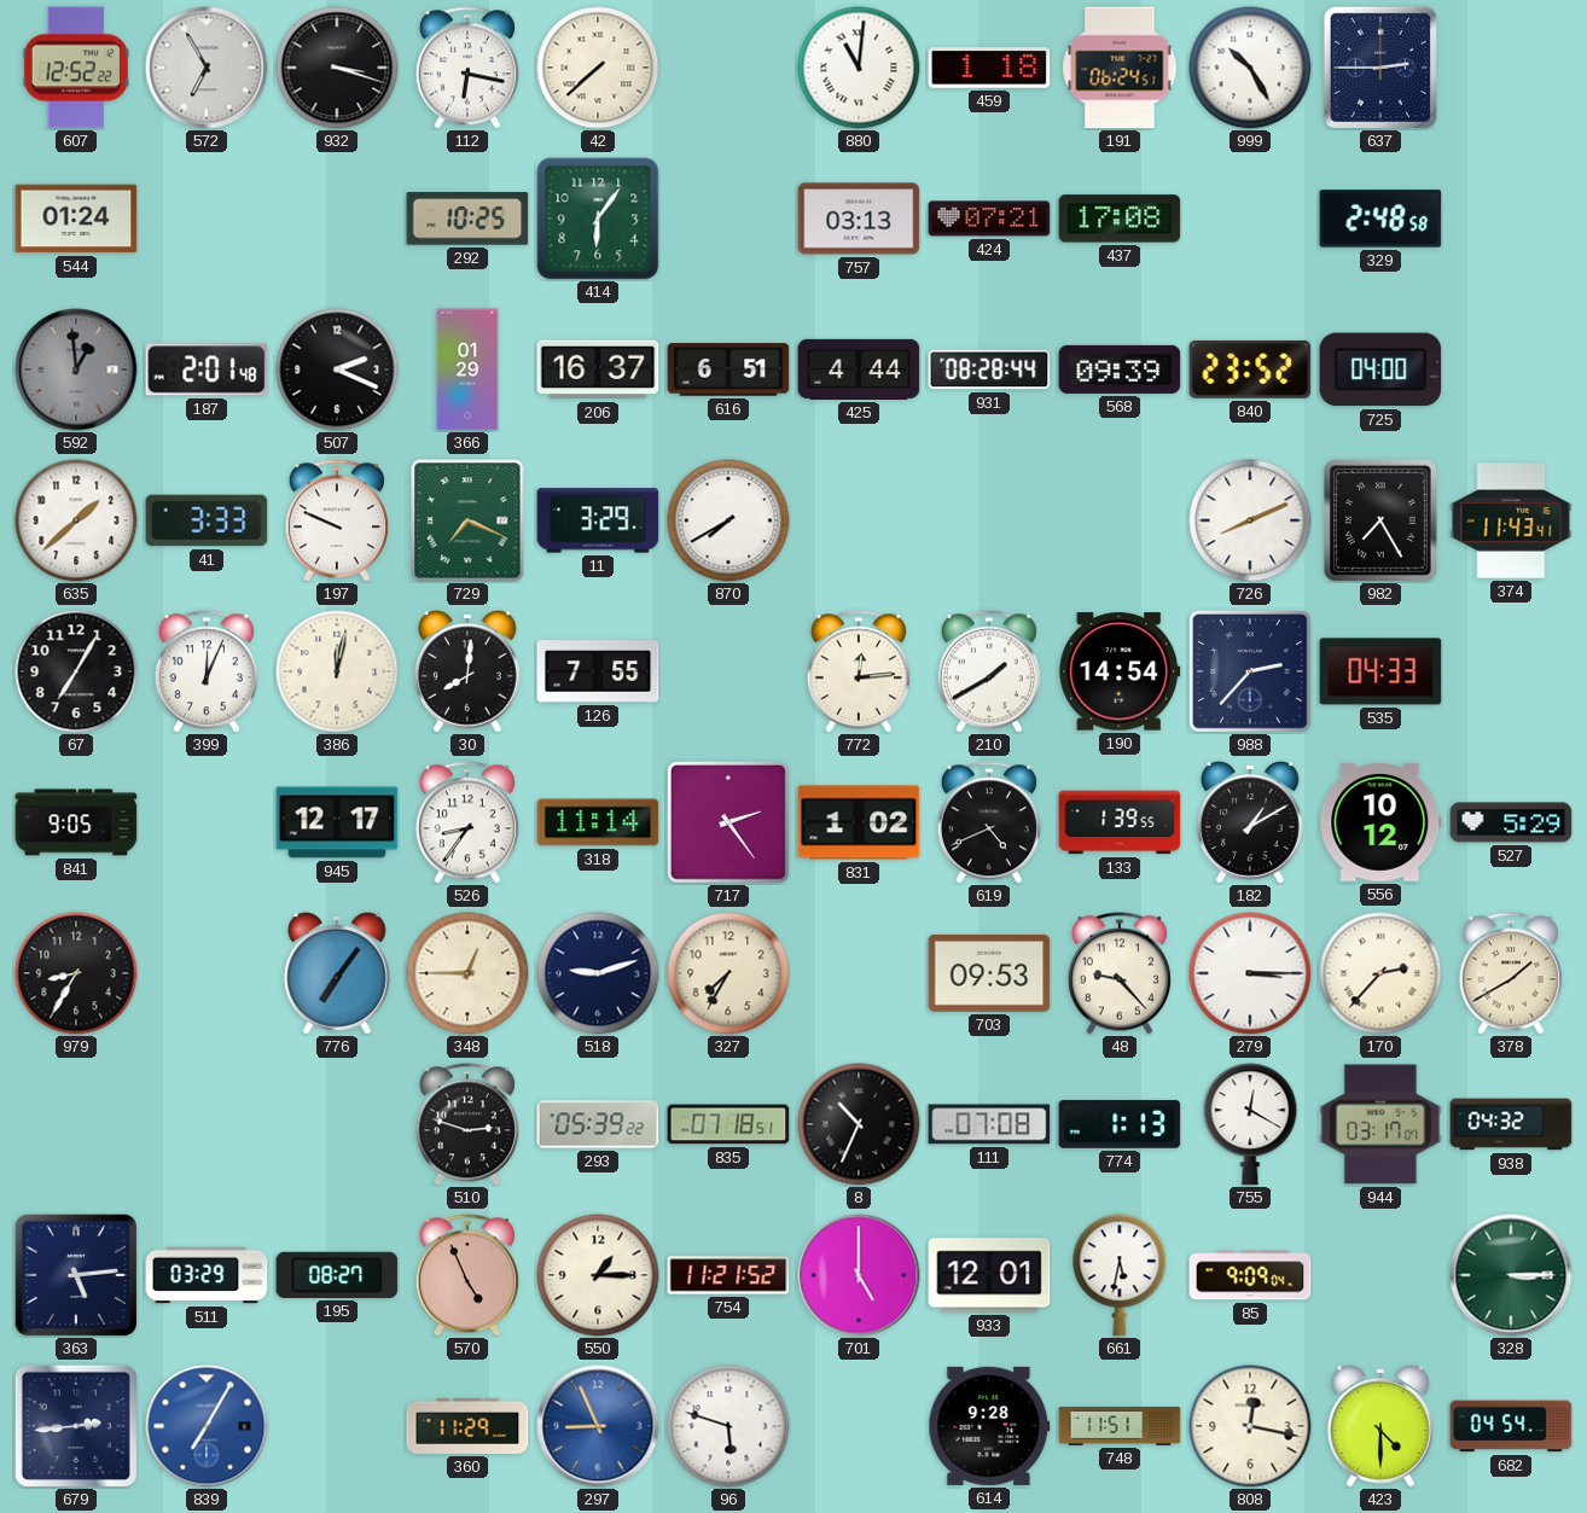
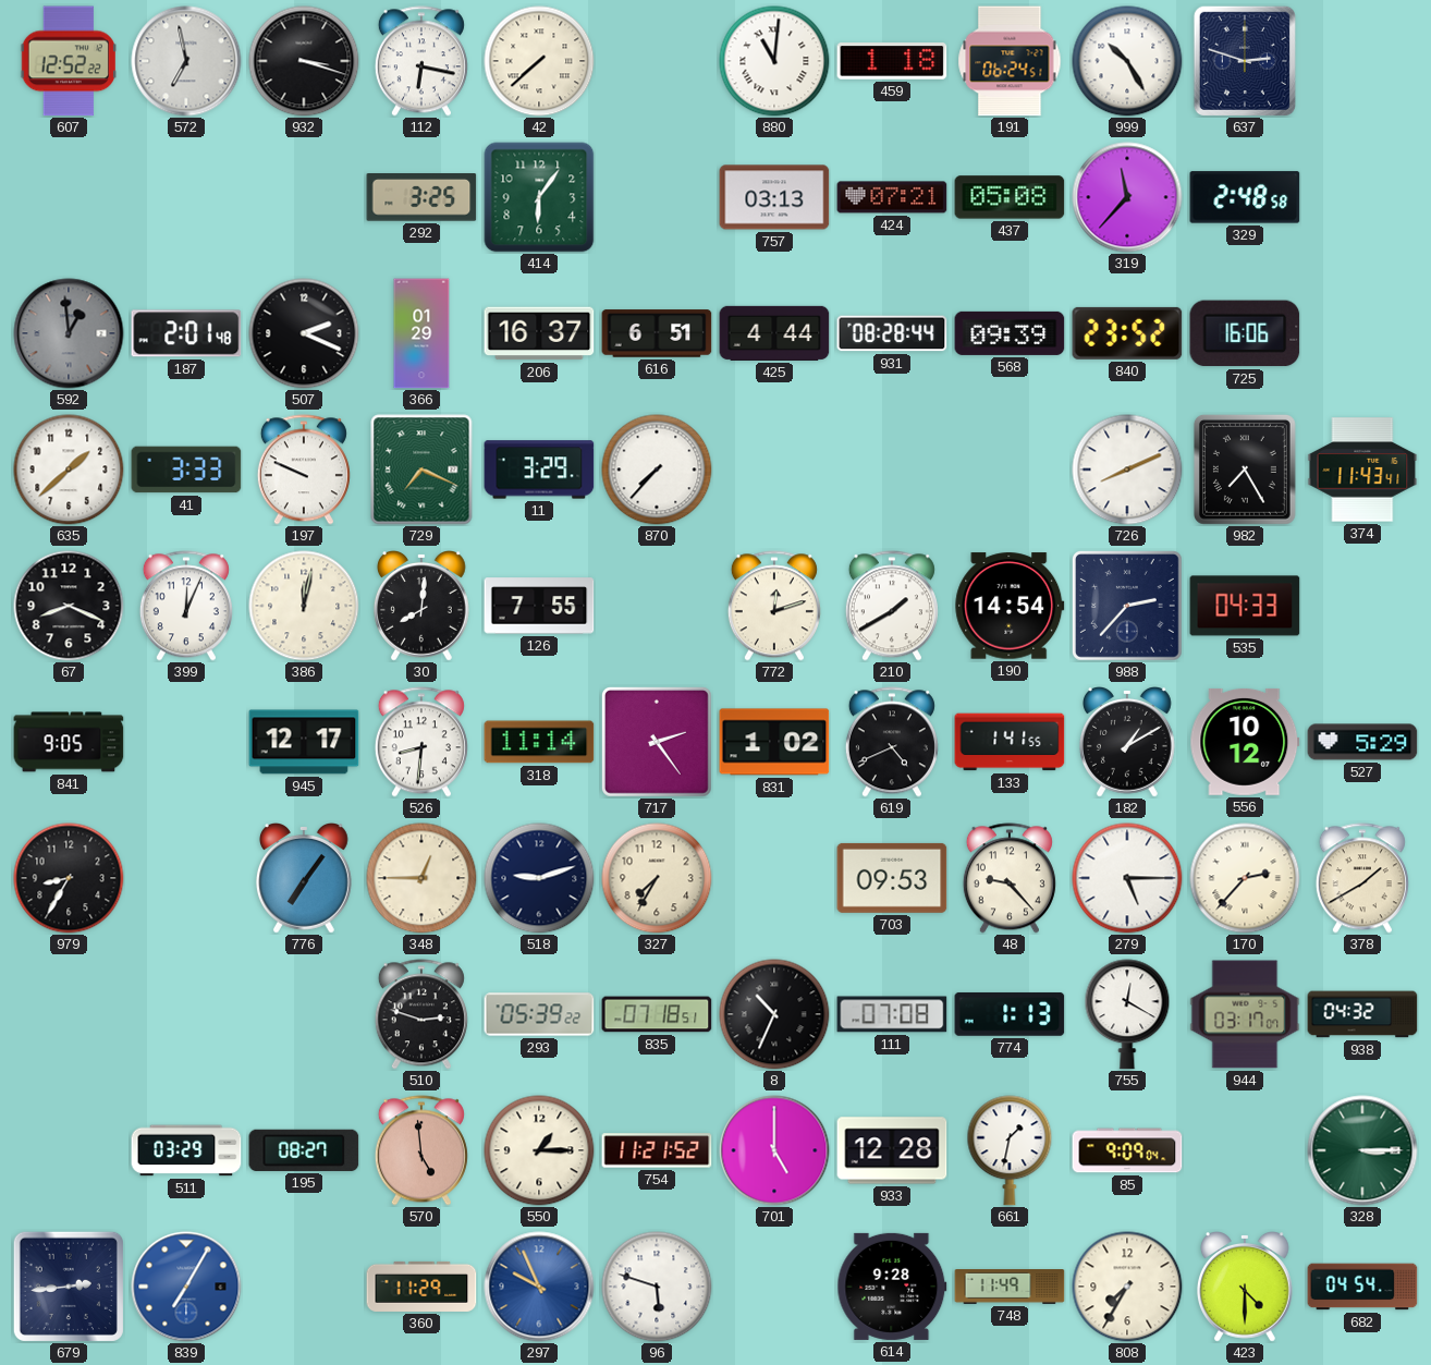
572: 6:55 -> 6:58
637: 2:45 -> 2:48
544: 01:24 -> none
292: 10:25 -> 3:25
437: 17:08 -> 05:08
319: none -> 11:37
725: 04:00 -> 16:06
870: 7:40 -> 7:37
67: 7:05 -> 8:19
772: 12:14 -> 12:12
526: 8:36 -> 8:31
133: 1:39 -> 1:41
279: 3:15 -> 5:15
363: 5:14 -> none
570: 4:56 -> 4:59
933: 12:01 -> 12:28
661: 5:32 -> 1:32
297: 8:56 -> 9:56
748: 11:51 -> 11:49
808: 12:17 -> 7:35
